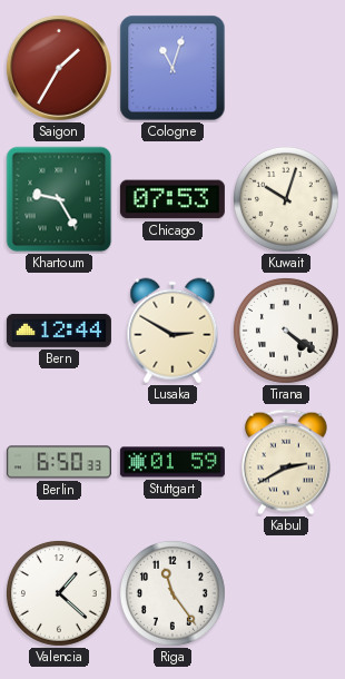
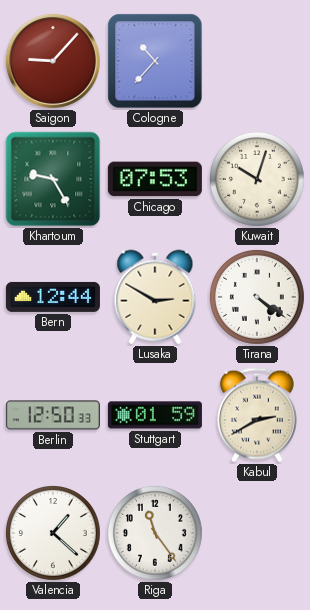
Saigon: 1:35 -> 9:07
Cologne: 11:03 -> 10:37
Berlin: 6:50 -> 12:50
